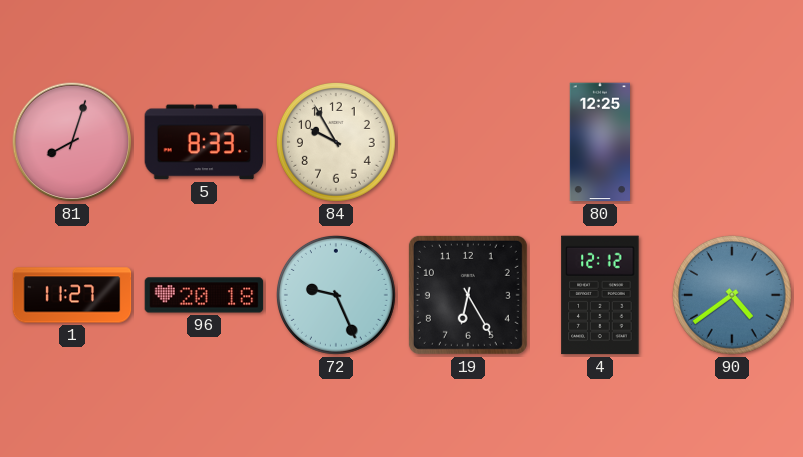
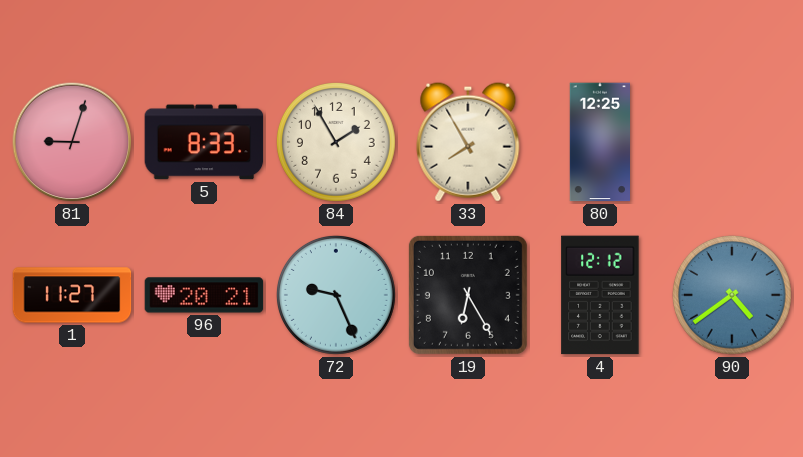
81: 8:03 -> 9:03
84: 9:55 -> 1:55
33: none -> 7:55
96: 20:18 -> 20:21
